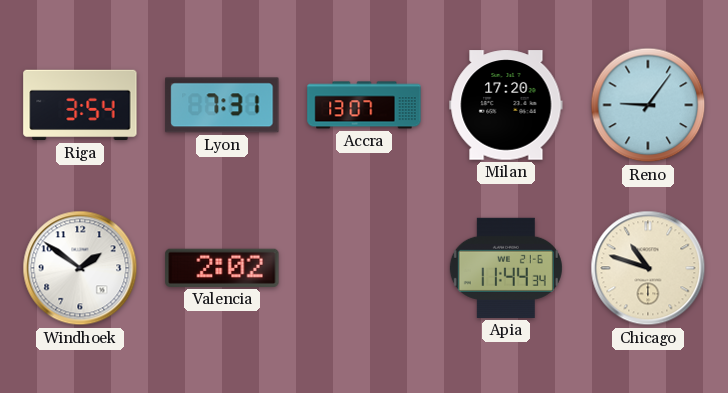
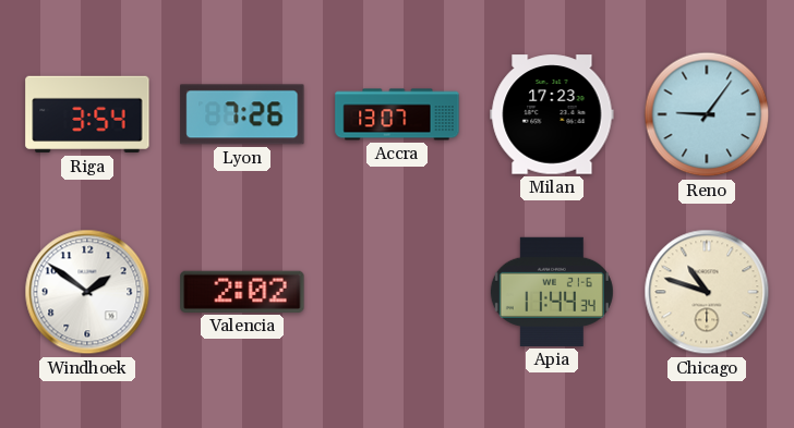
Lyon: 7:31 -> 7:26
Milan: 17:20 -> 17:23
